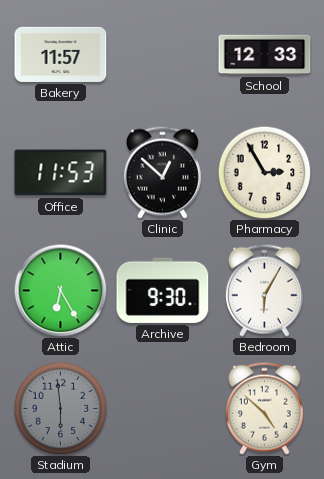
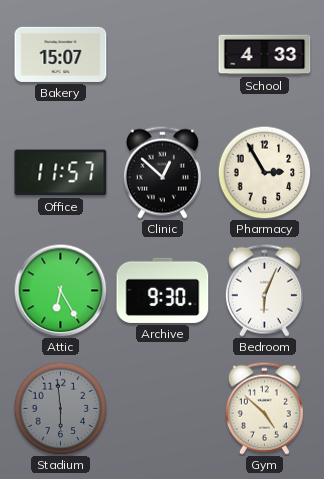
Bakery: 11:57 -> 15:07
School: 12:33 -> 4:33
Office: 11:53 -> 11:57
Bedroom: 6:05 -> 6:04
